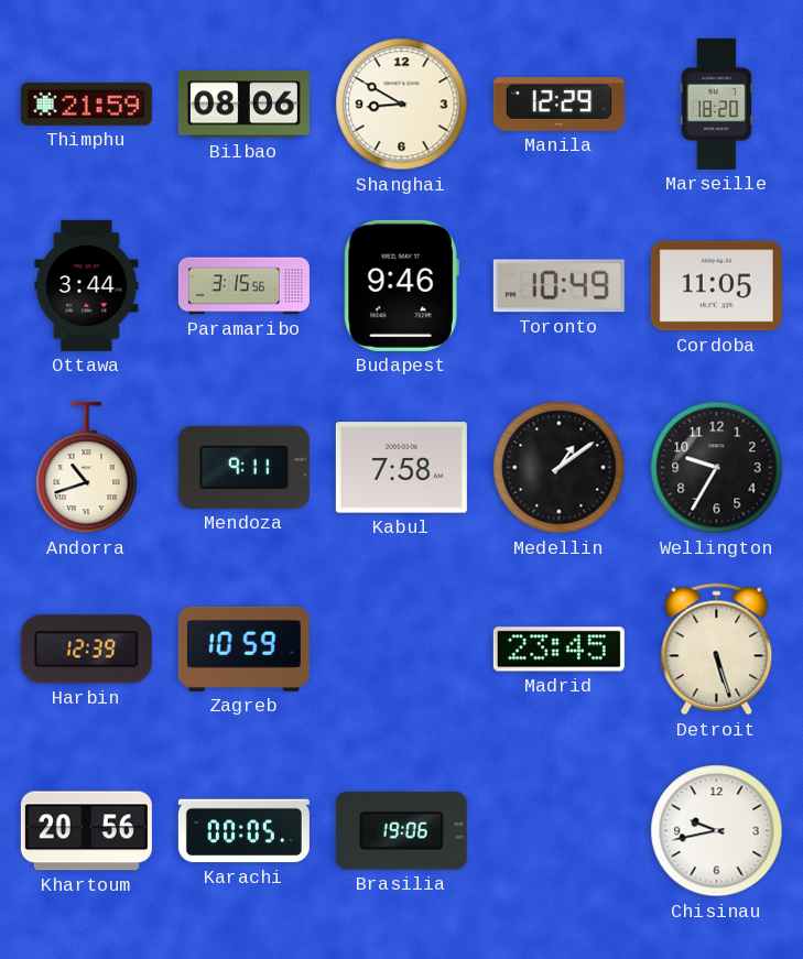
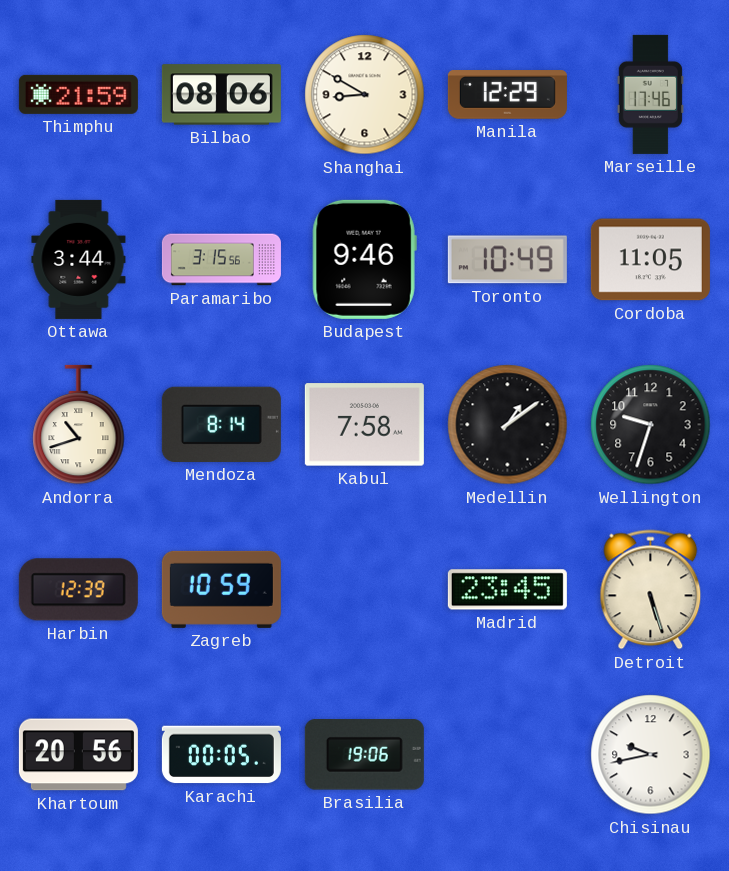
Marseille: 18:20 -> 17:46
Mendoza: 9:11 -> 8:14
Wellington: 9:35 -> 9:33
